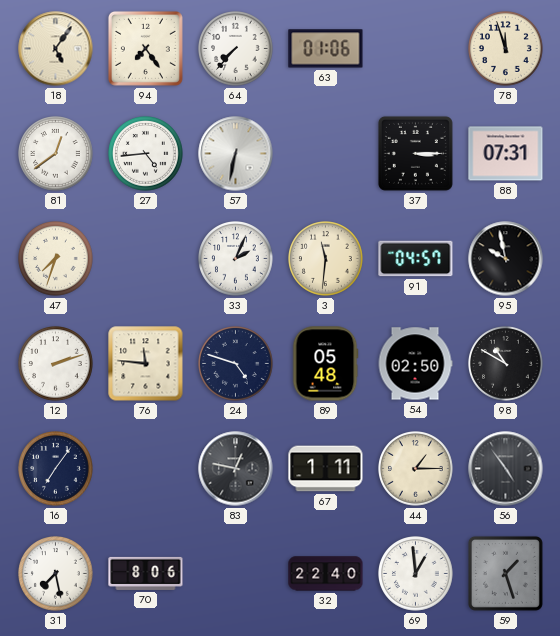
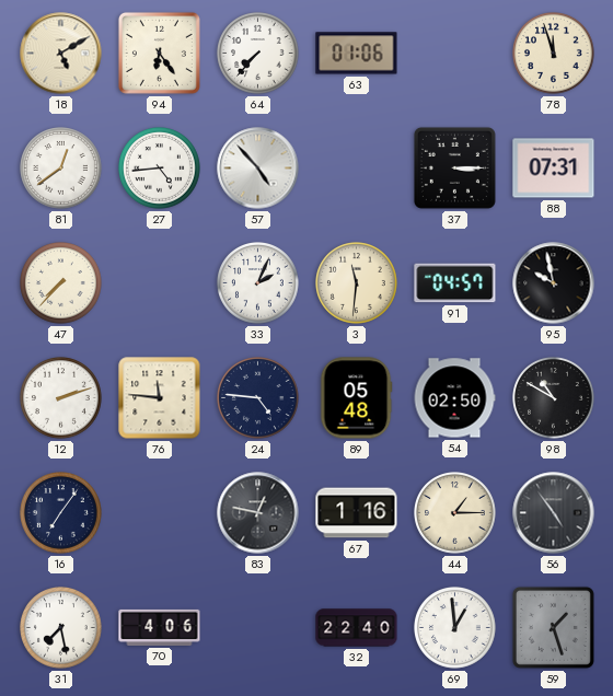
18: 5:06 -> 5:10
94: 7:24 -> 6:24
57: 6:32 -> 4:53
47: 7:33 -> 7:37
24: 4:48 -> 4:46
67: 1:11 -> 1:16
70: 8:06 -> 4:06
